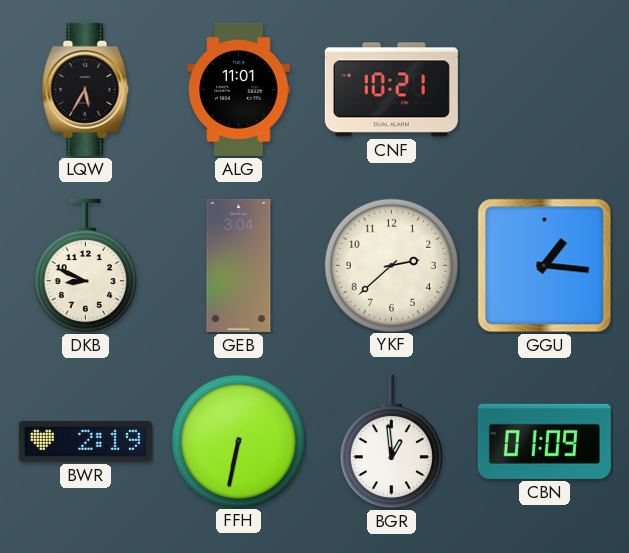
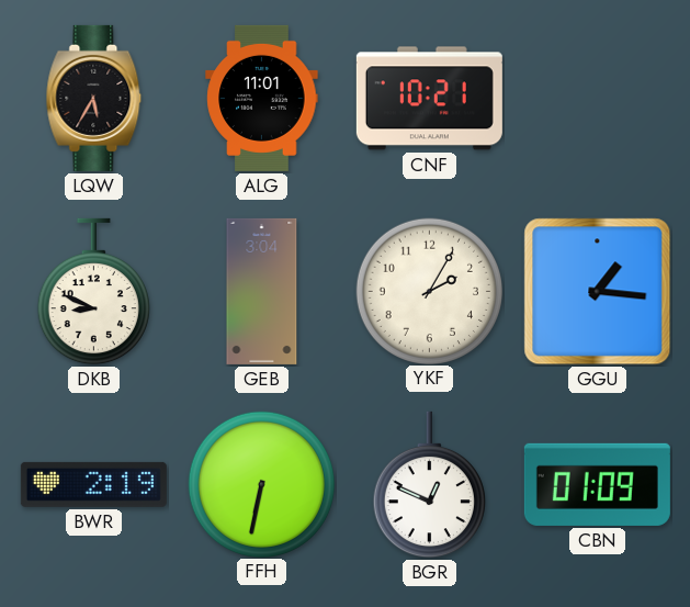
YKF: 2:38 -> 2:05
BGR: 12:59 -> 12:49
